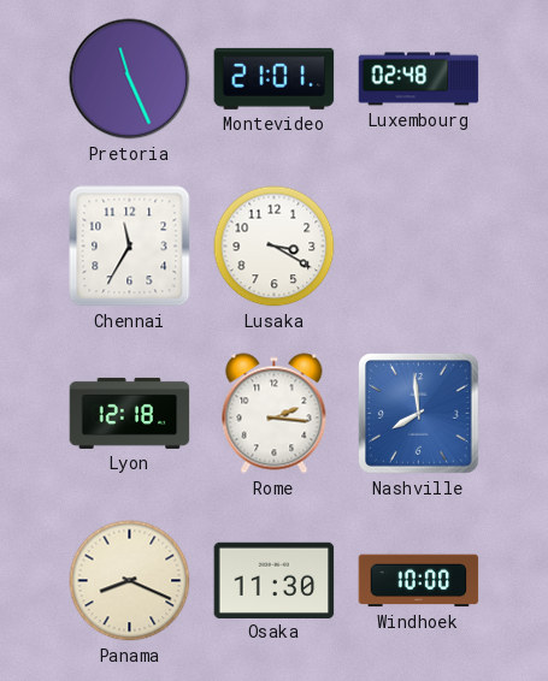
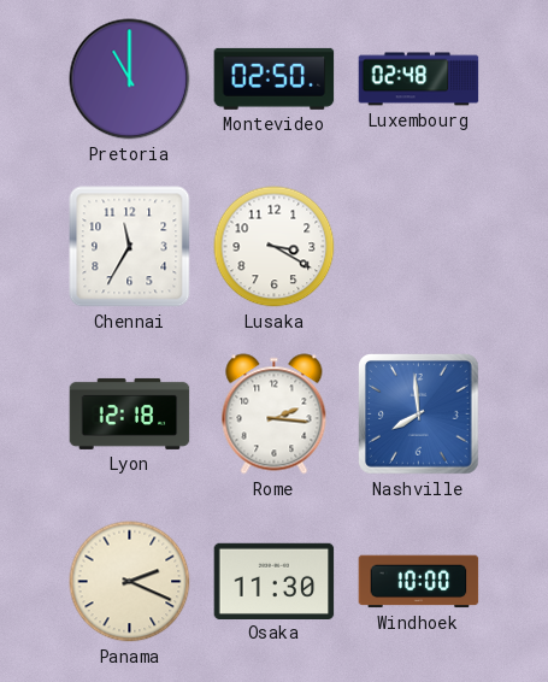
Pretoria: 11:26 -> 11:00
Montevideo: 21:01 -> 02:50
Panama: 8:19 -> 2:19
